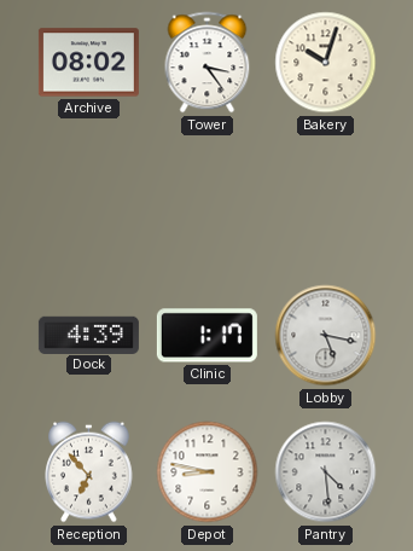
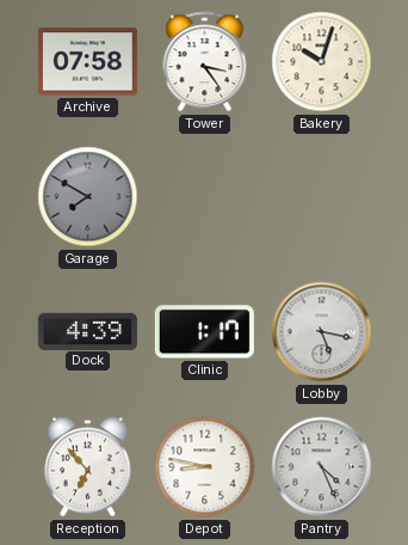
Archive: 08:02 -> 07:58
Garage: none -> 7:50
Pantry: 4:29 -> 4:26
